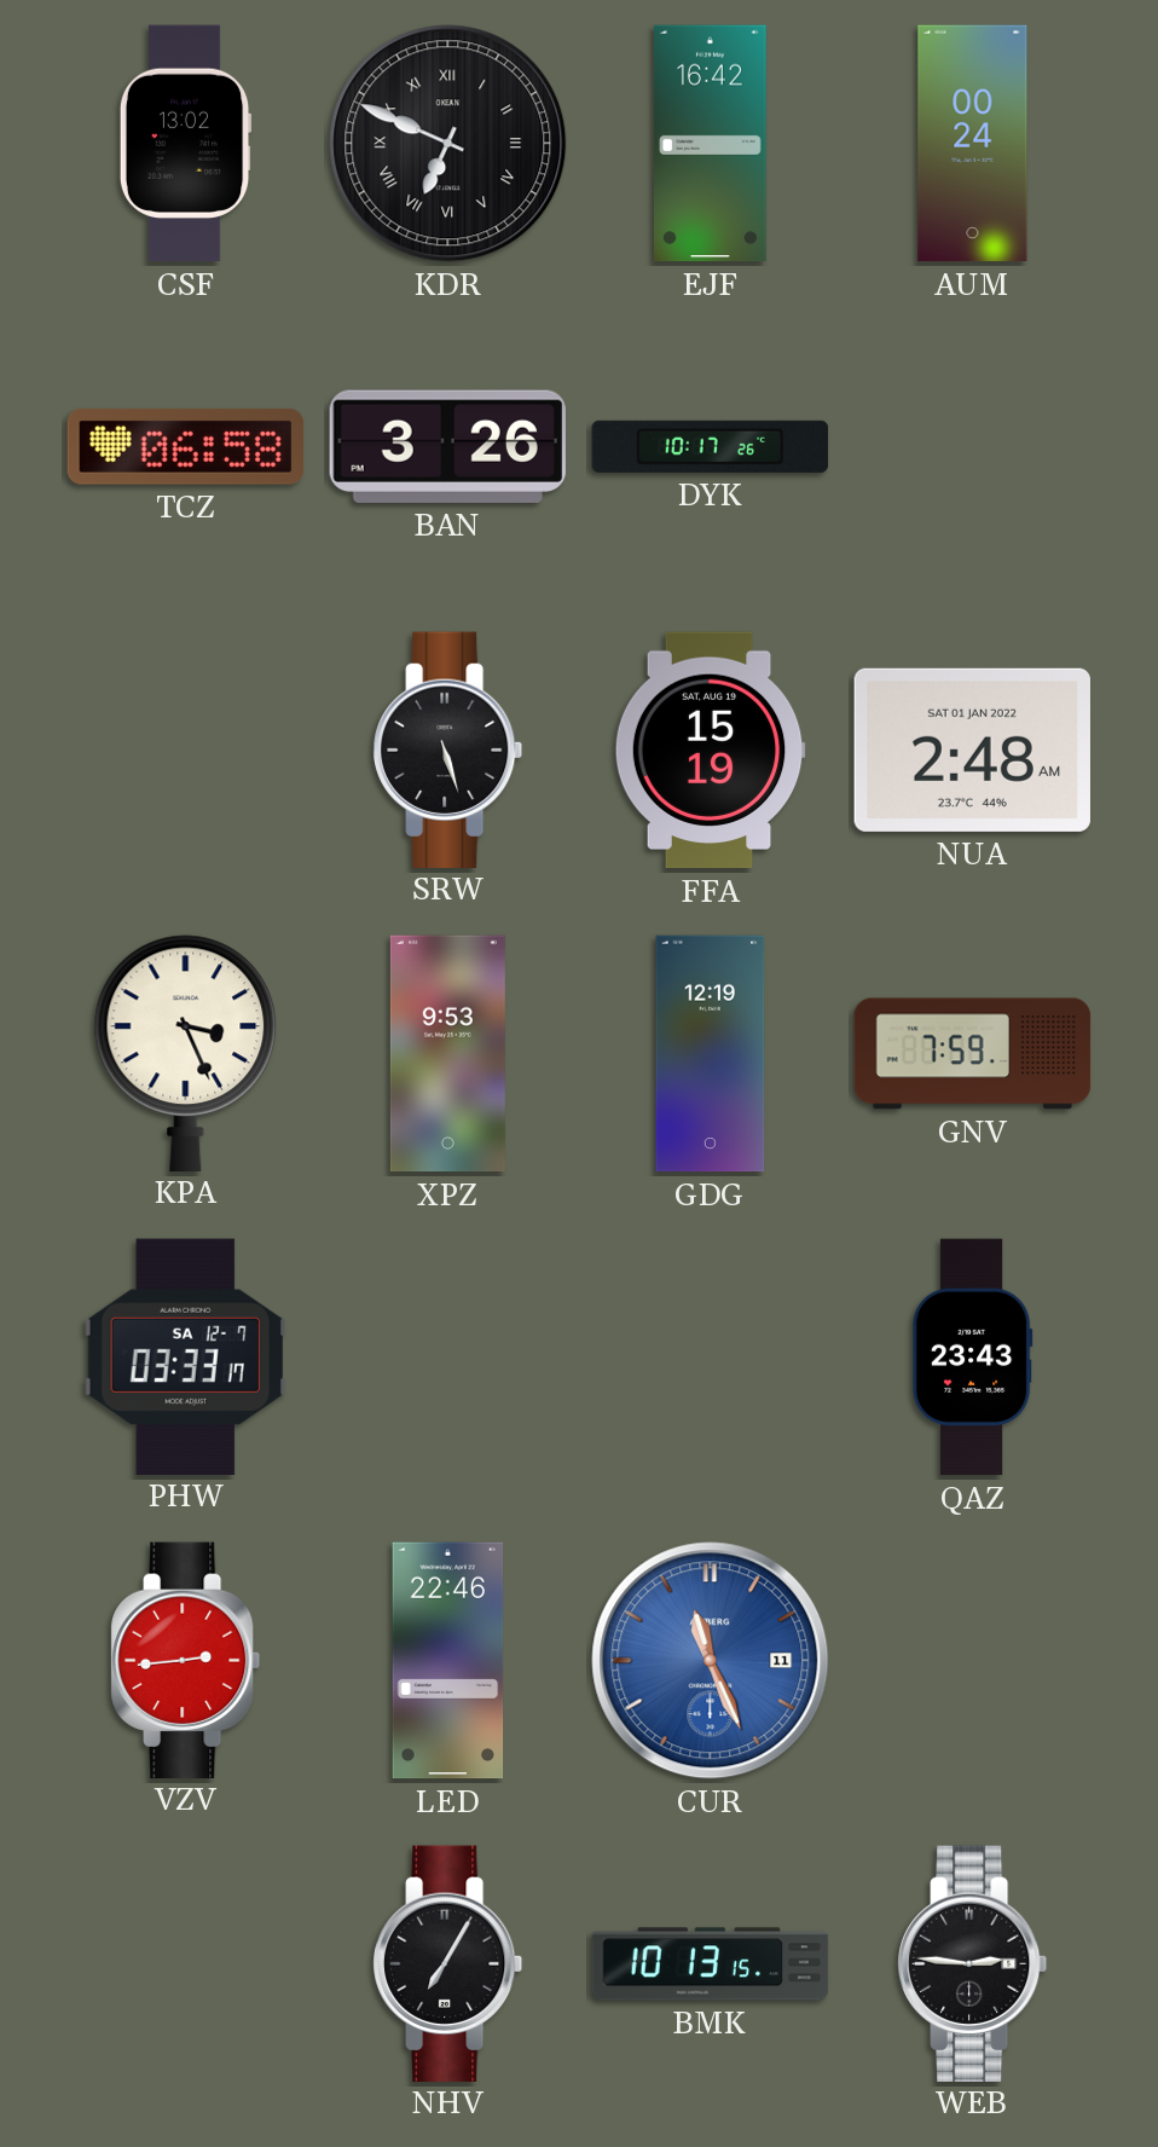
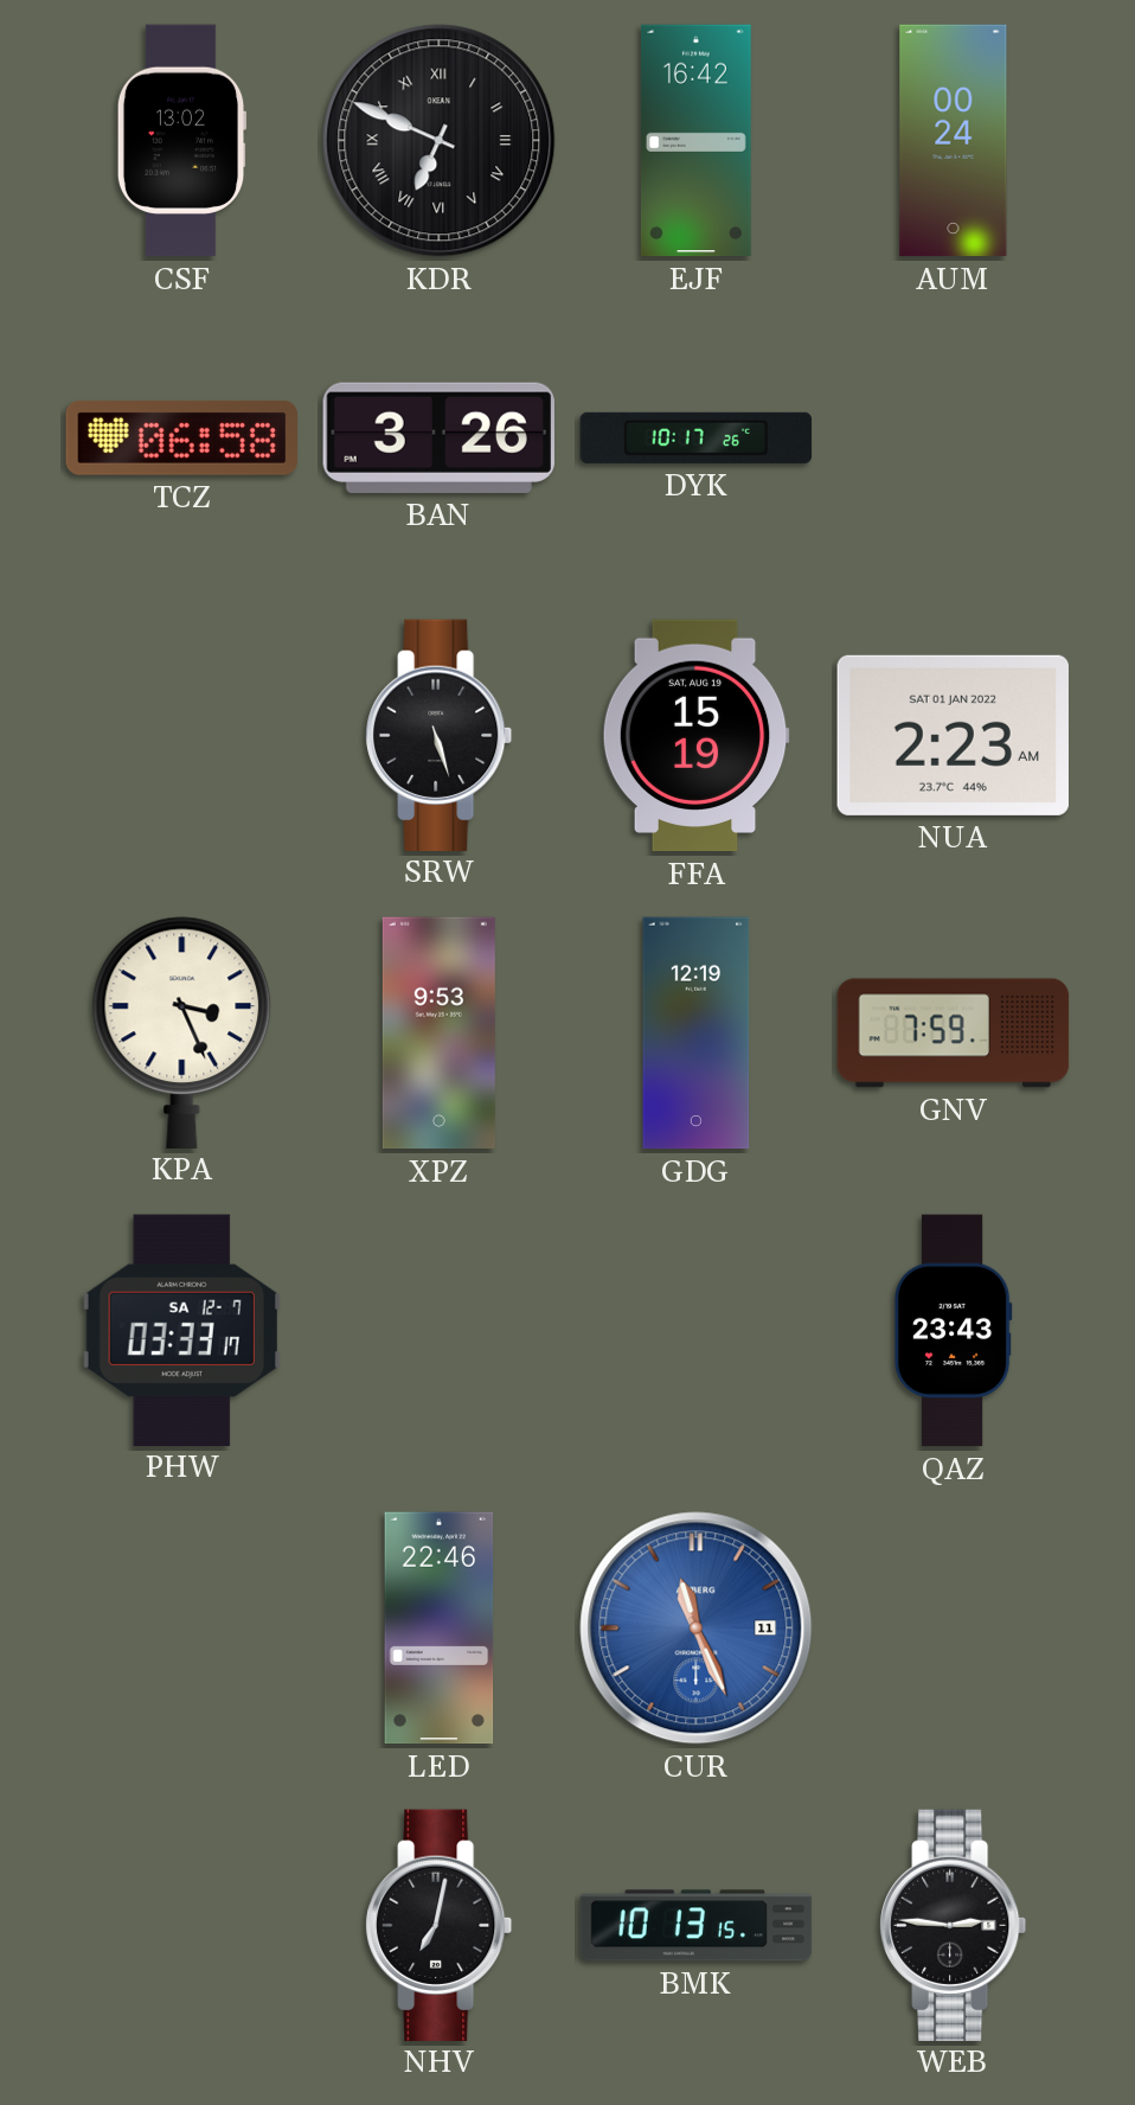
NUA: 2:48 -> 2:23
VZV: 2:44 -> none
NHV: 7:05 -> 7:02
